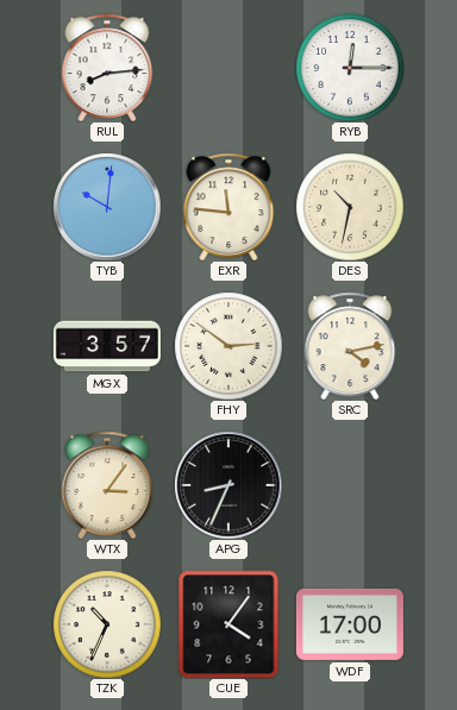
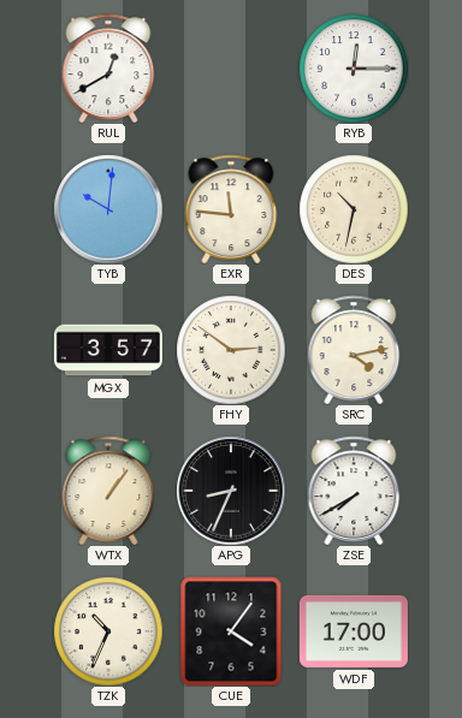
RUL: 8:14 -> 12:40
WTX: 3:06 -> 1:06
ZSE: none -> 7:40
